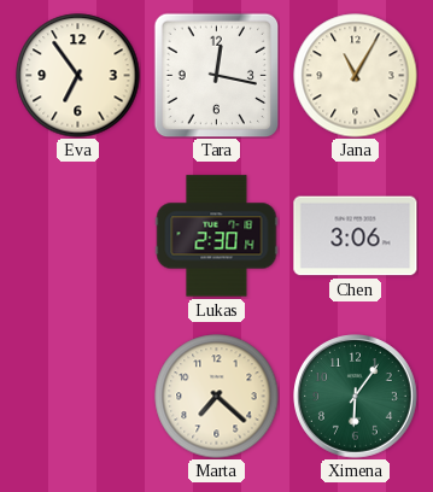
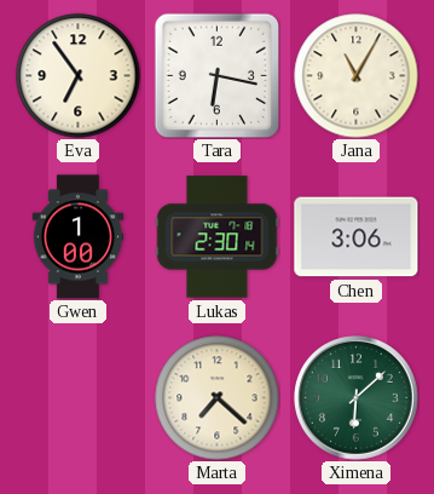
Tara: 12:17 -> 6:17
Gwen: none -> 1:00
Ximena: 6:06 -> 6:08
